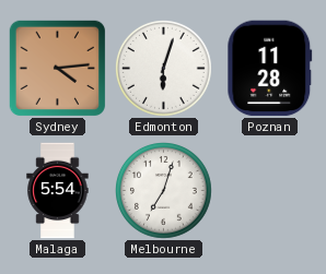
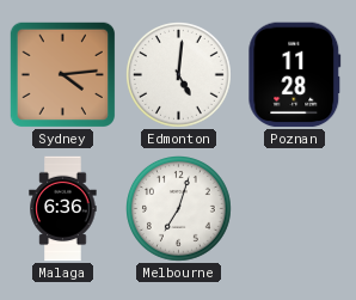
Edmonton: 6:03 -> 5:01
Malaga: 5:54 -> 6:36
